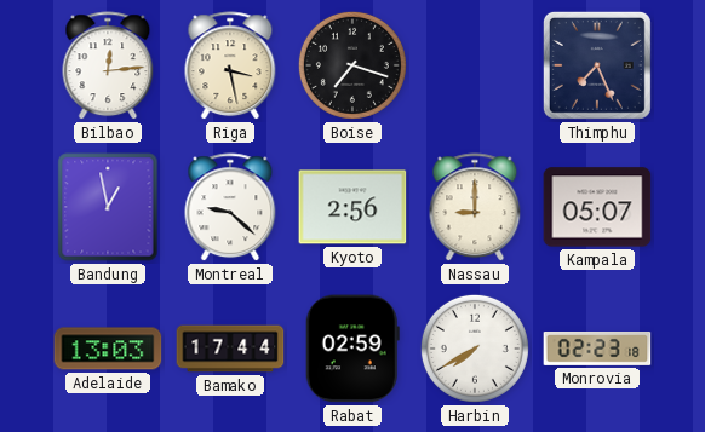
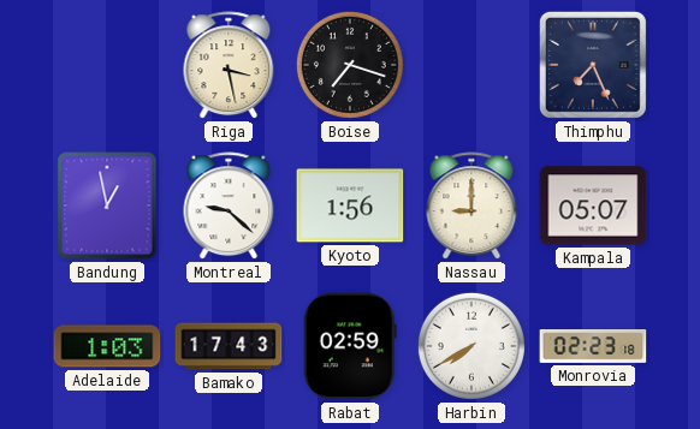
Bilbao: 12:14 -> none
Kyoto: 2:56 -> 1:56
Adelaide: 13:03 -> 1:03
Bamako: 17:44 -> 17:43
